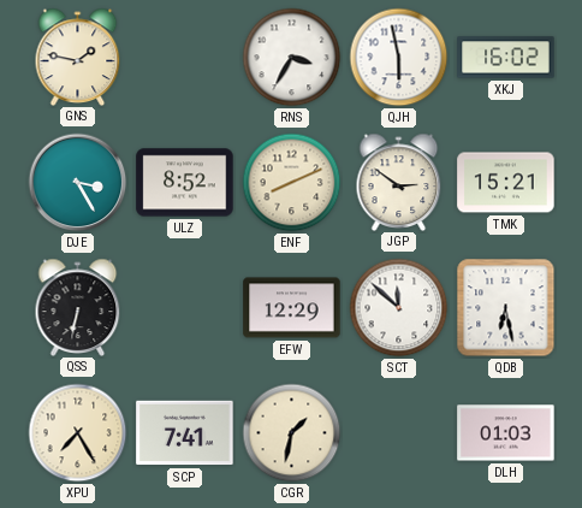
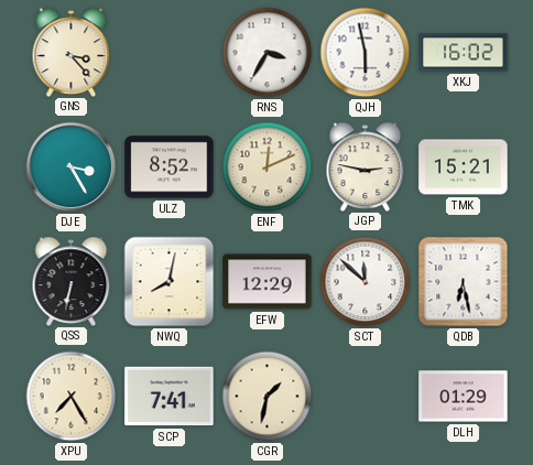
GNS: 1:47 -> 3:23
ENF: 8:11 -> 12:11
JGP: 2:51 -> 2:47
NWQ: none -> 8:02
DLH: 01:03 -> 01:29
